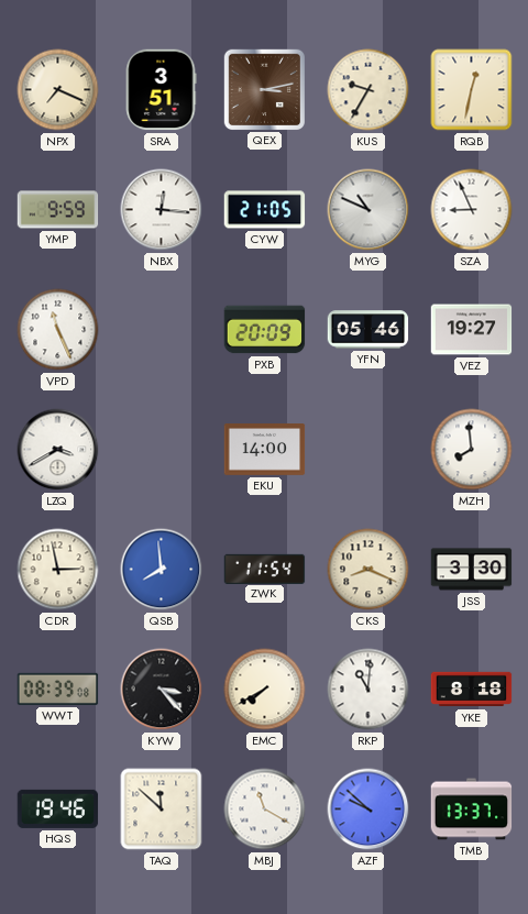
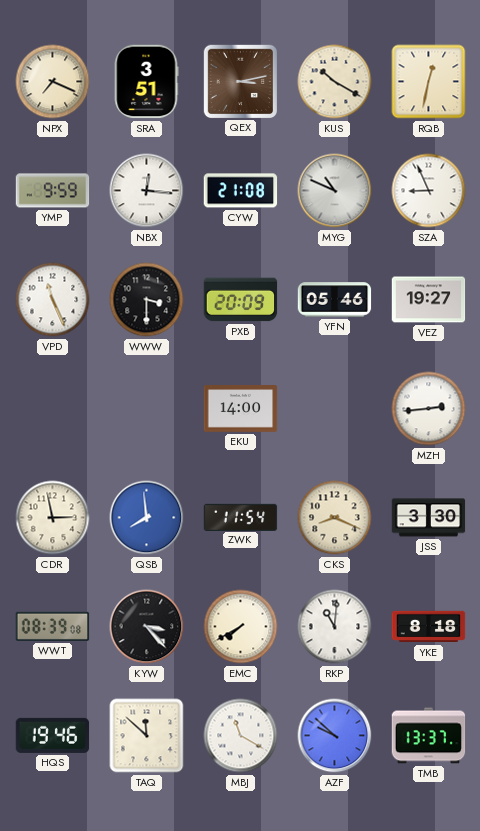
KUS: 9:35 -> 10:20
CYW: 21:05 -> 21:08
WWW: none -> 3:30
LZQ: 3:40 -> none
MZH: 7:59 -> 2:44
